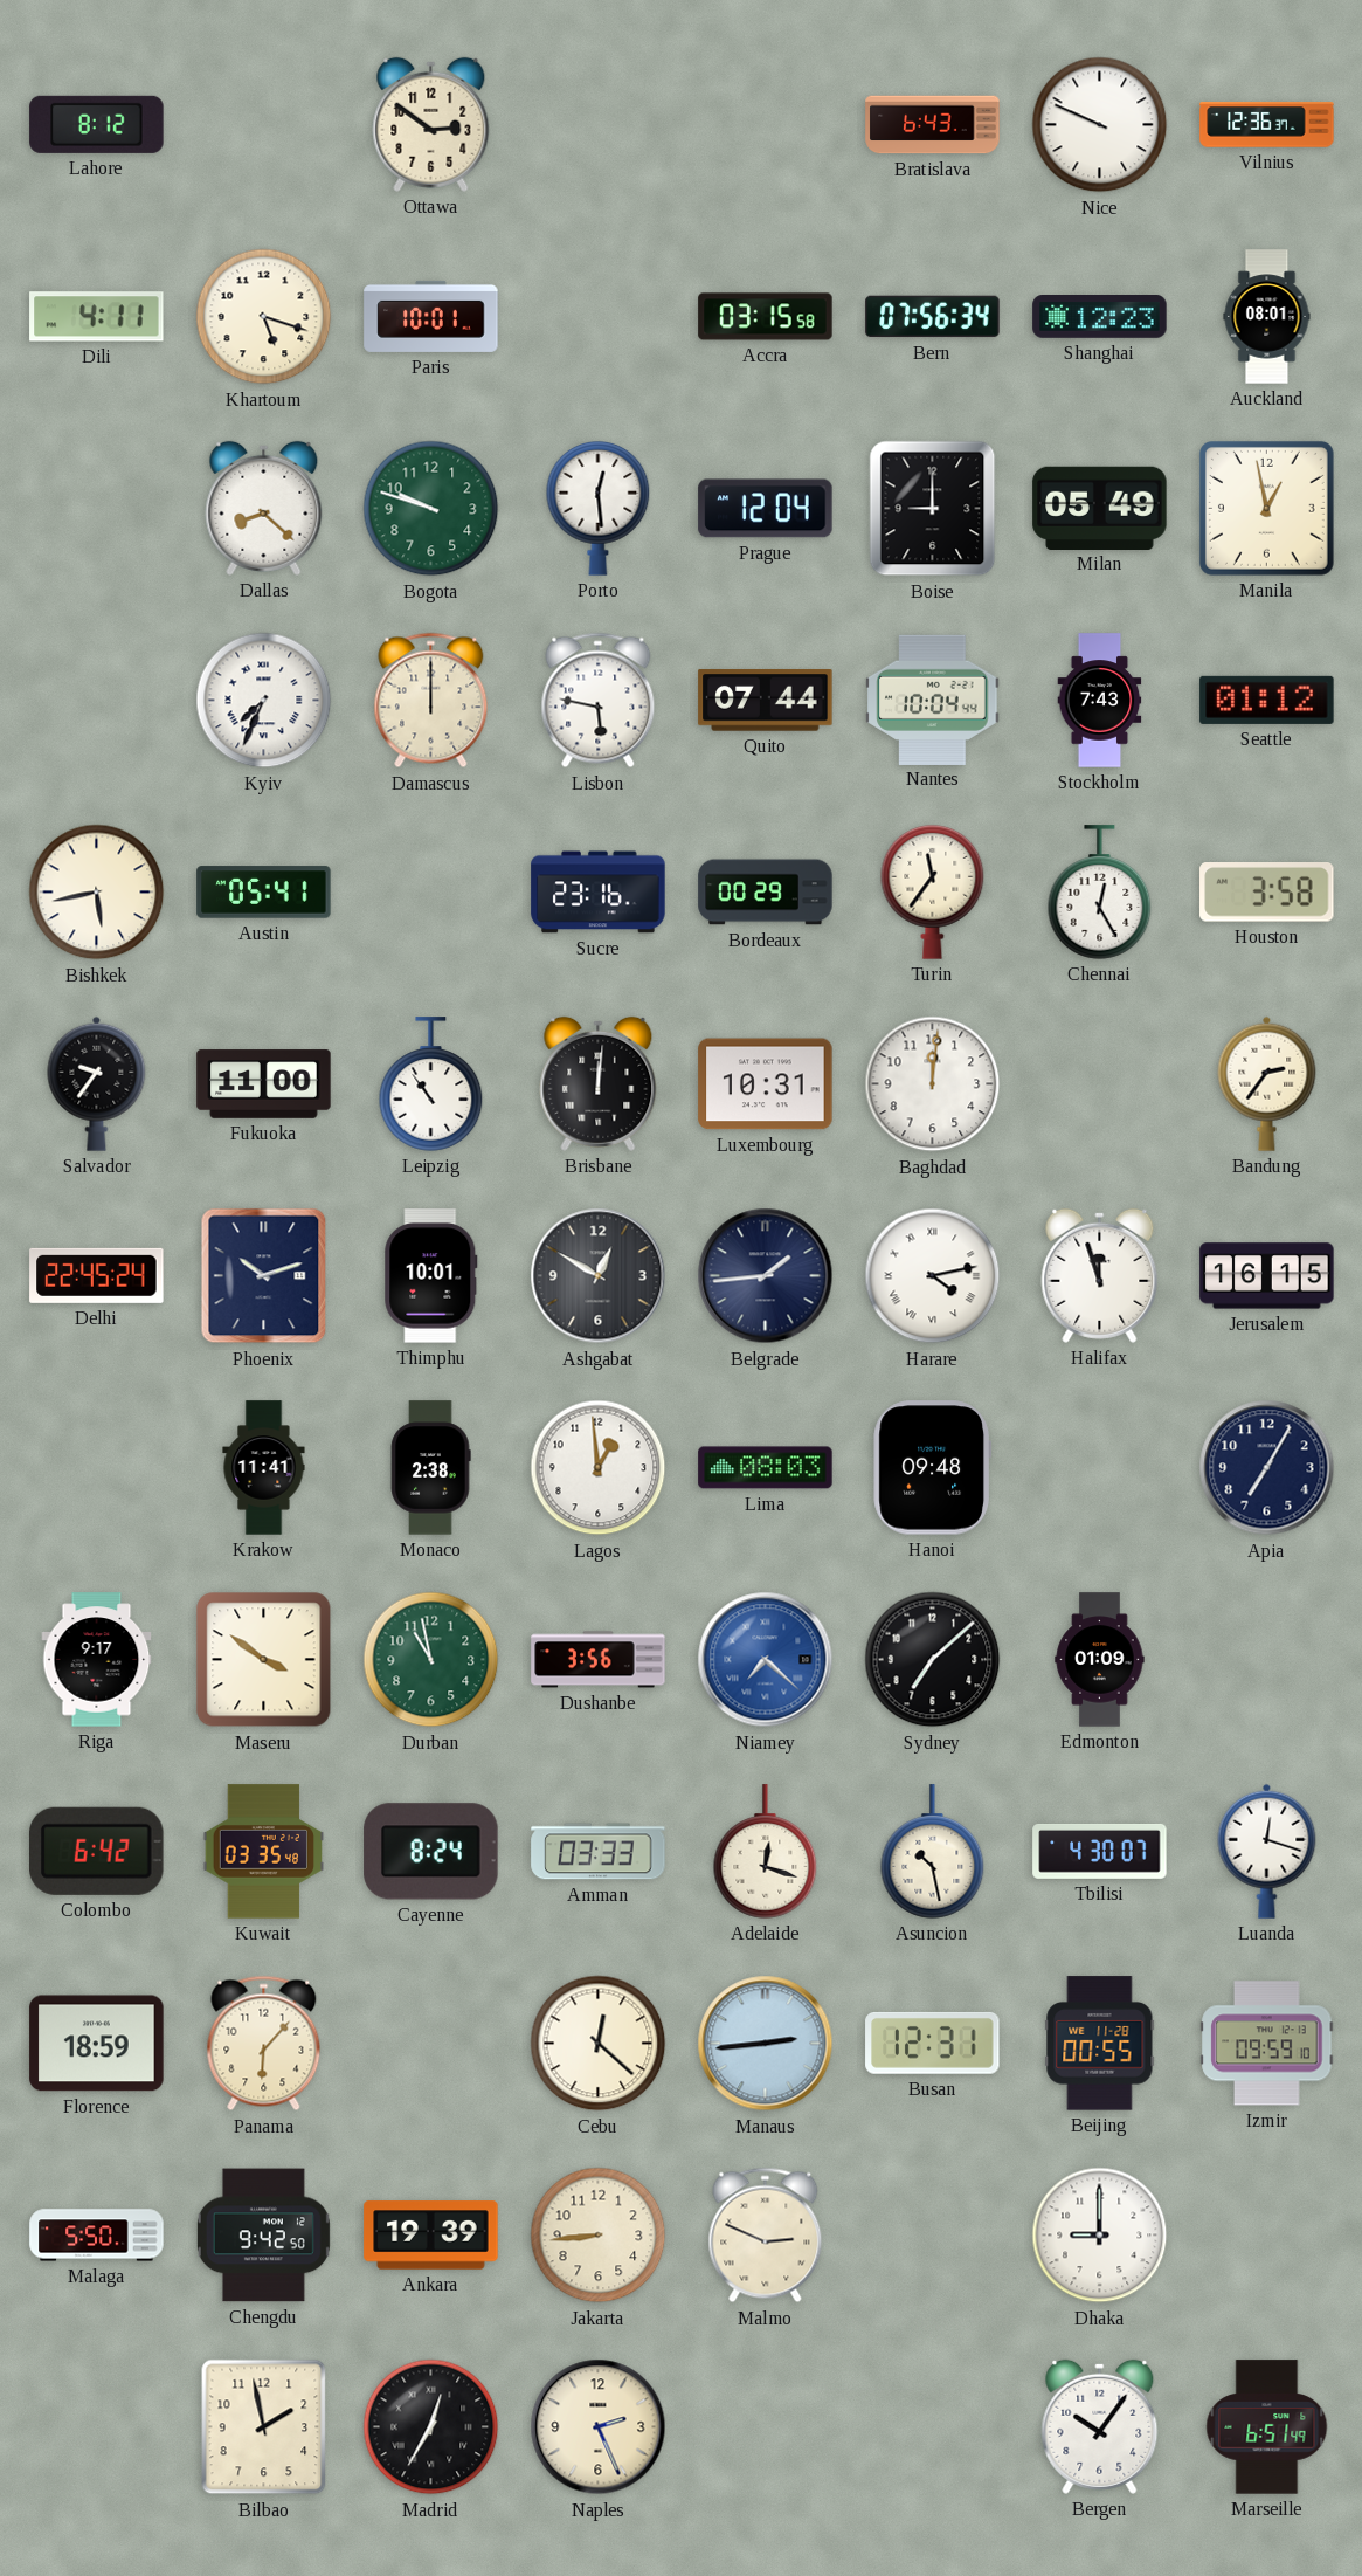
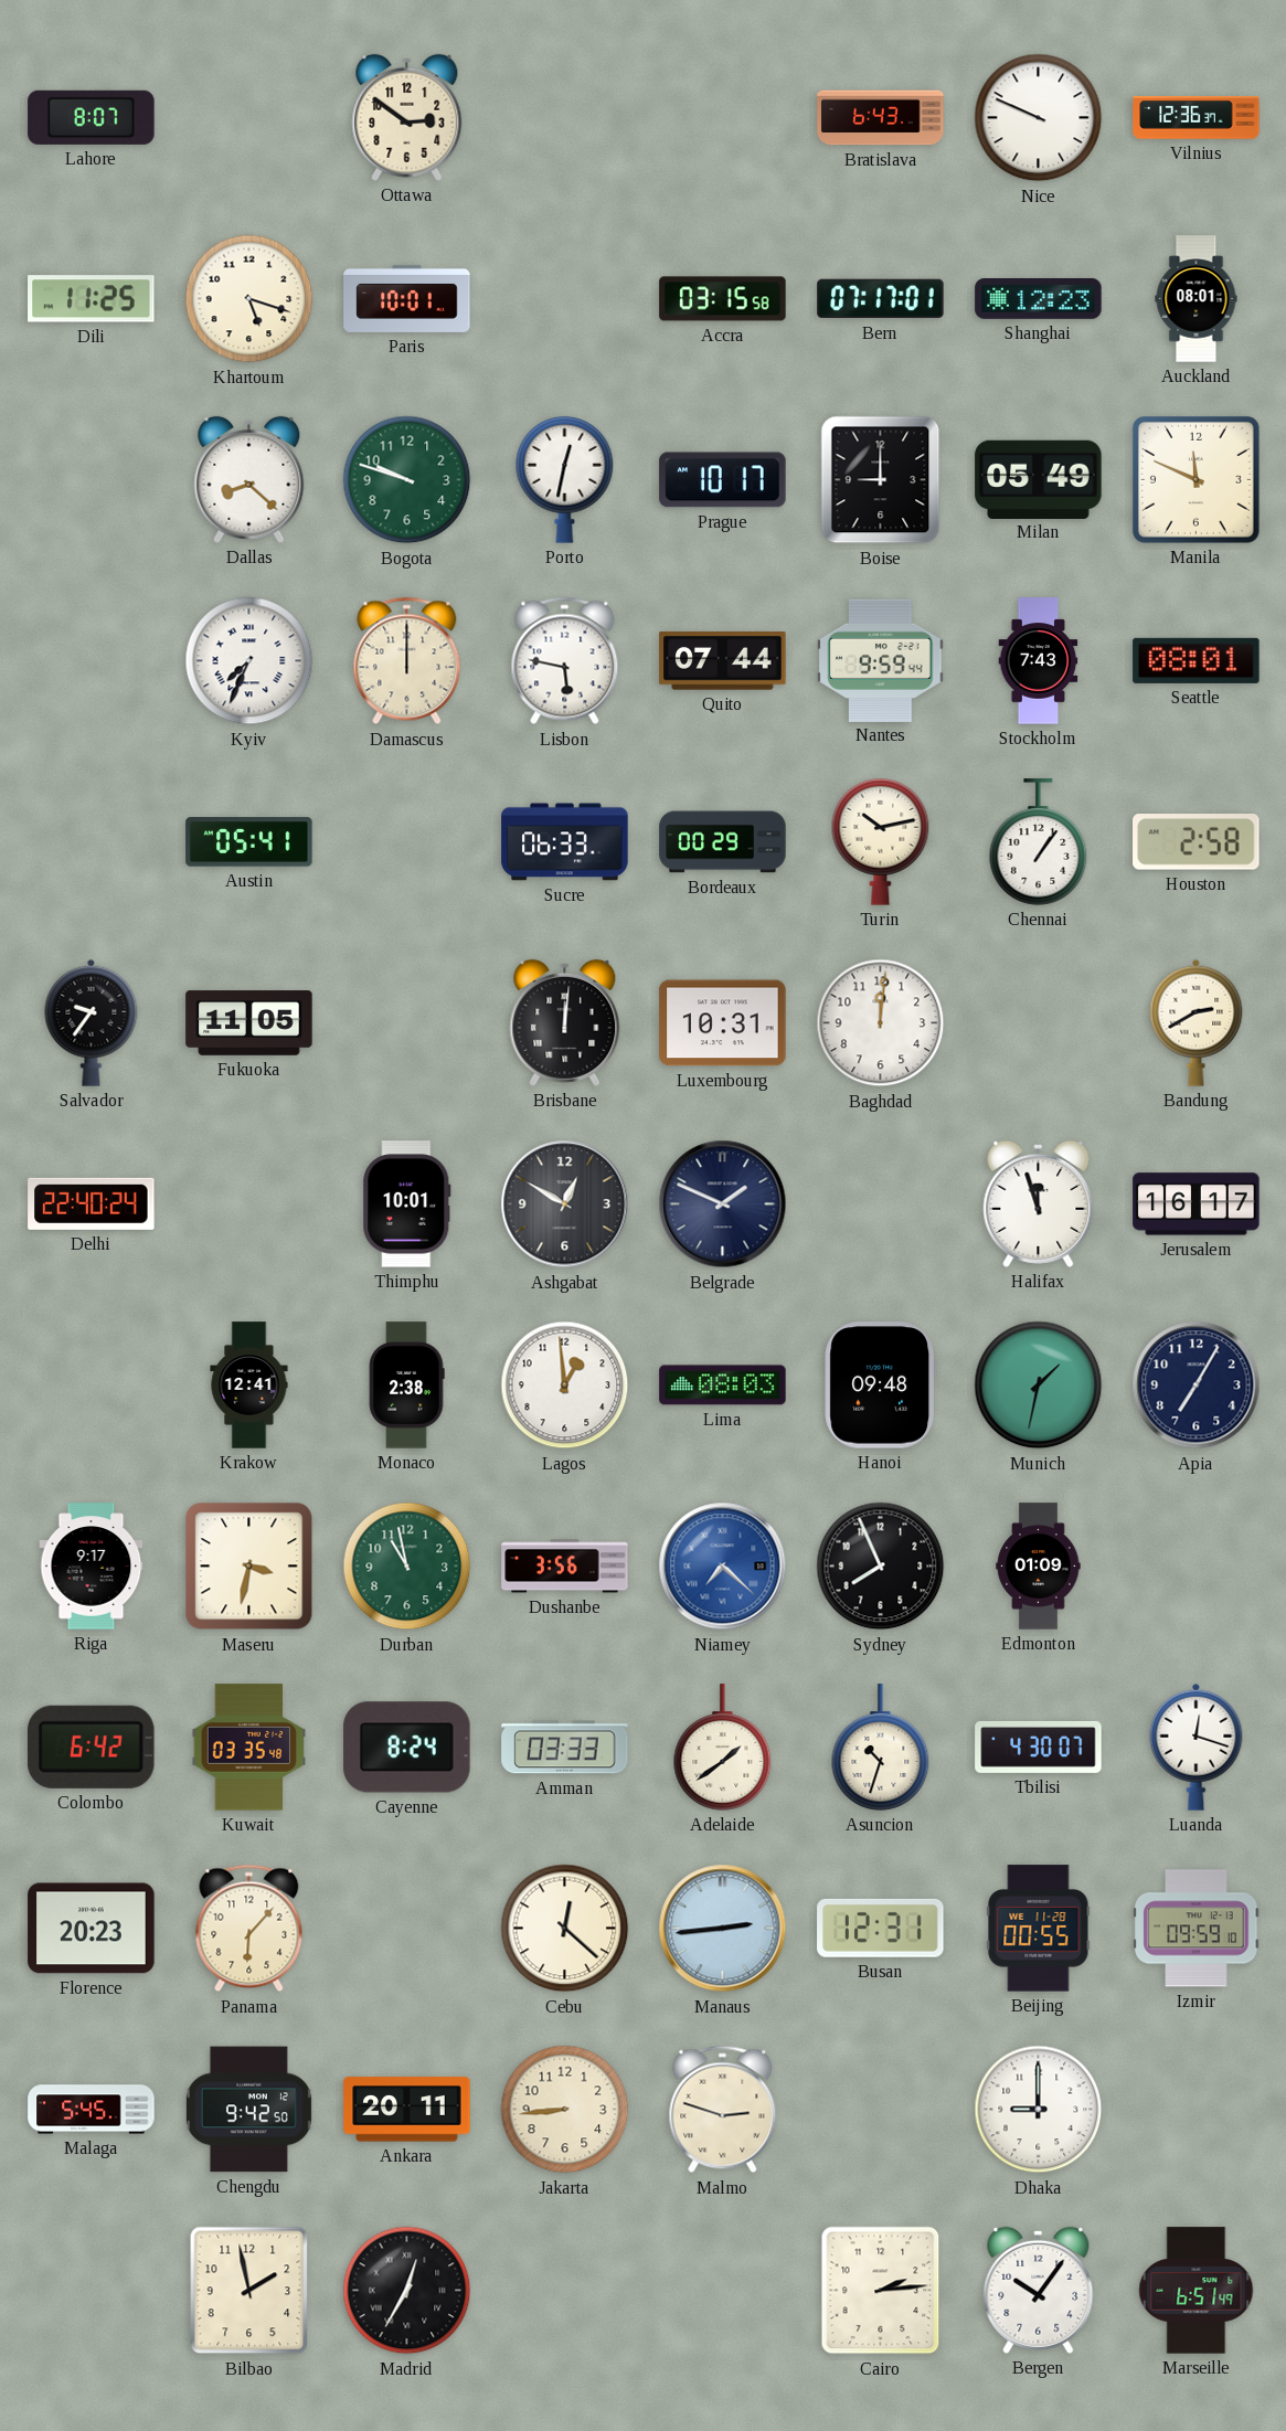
Lahore: 8:12 -> 8:07
Dili: 4:11 -> 11:25
Bern: 07:56 -> 07:17
Porto: 12:29 -> 12:32
Prague: 12:04 -> 10:17
Manila: 12:58 -> 11:49
Nantes: 10:04 -> 9:59
Seattle: 01:12 -> 08:01
Bishkek: 5:43 -> none
Sucre: 23:16 -> 06:33
Turin: 11:36 -> 10:13
Chennai: 12:25 -> 1:06
Houston: 3:58 -> 2:58
Fukuoka: 11:00 -> 11:05
Leipzig: 10:54 -> none
Bandung: 2:36 -> 2:40
Delhi: 22:45 -> 22:40
Phoenix: 10:12 -> none
Belgrade: 1:44 -> 1:49
Harare: 4:13 -> none
Jerusalem: 16:15 -> 16:17
Krakow: 11:41 -> 12:41
Munich: none -> 1:32
Maseru: 3:51 -> 3:32
Sydney: 7:08 -> 7:56
Adelaide: 12:18 -> 1:39
Asuncion: 10:28 -> 10:33
Florence: 18:59 -> 20:23
Malaga: 5:50 -> 5:45
Ankara: 19:39 -> 20:11
Malmo: 2:49 -> 2:48
Naples: 2:26 -> none
Cairo: none -> 2:14
